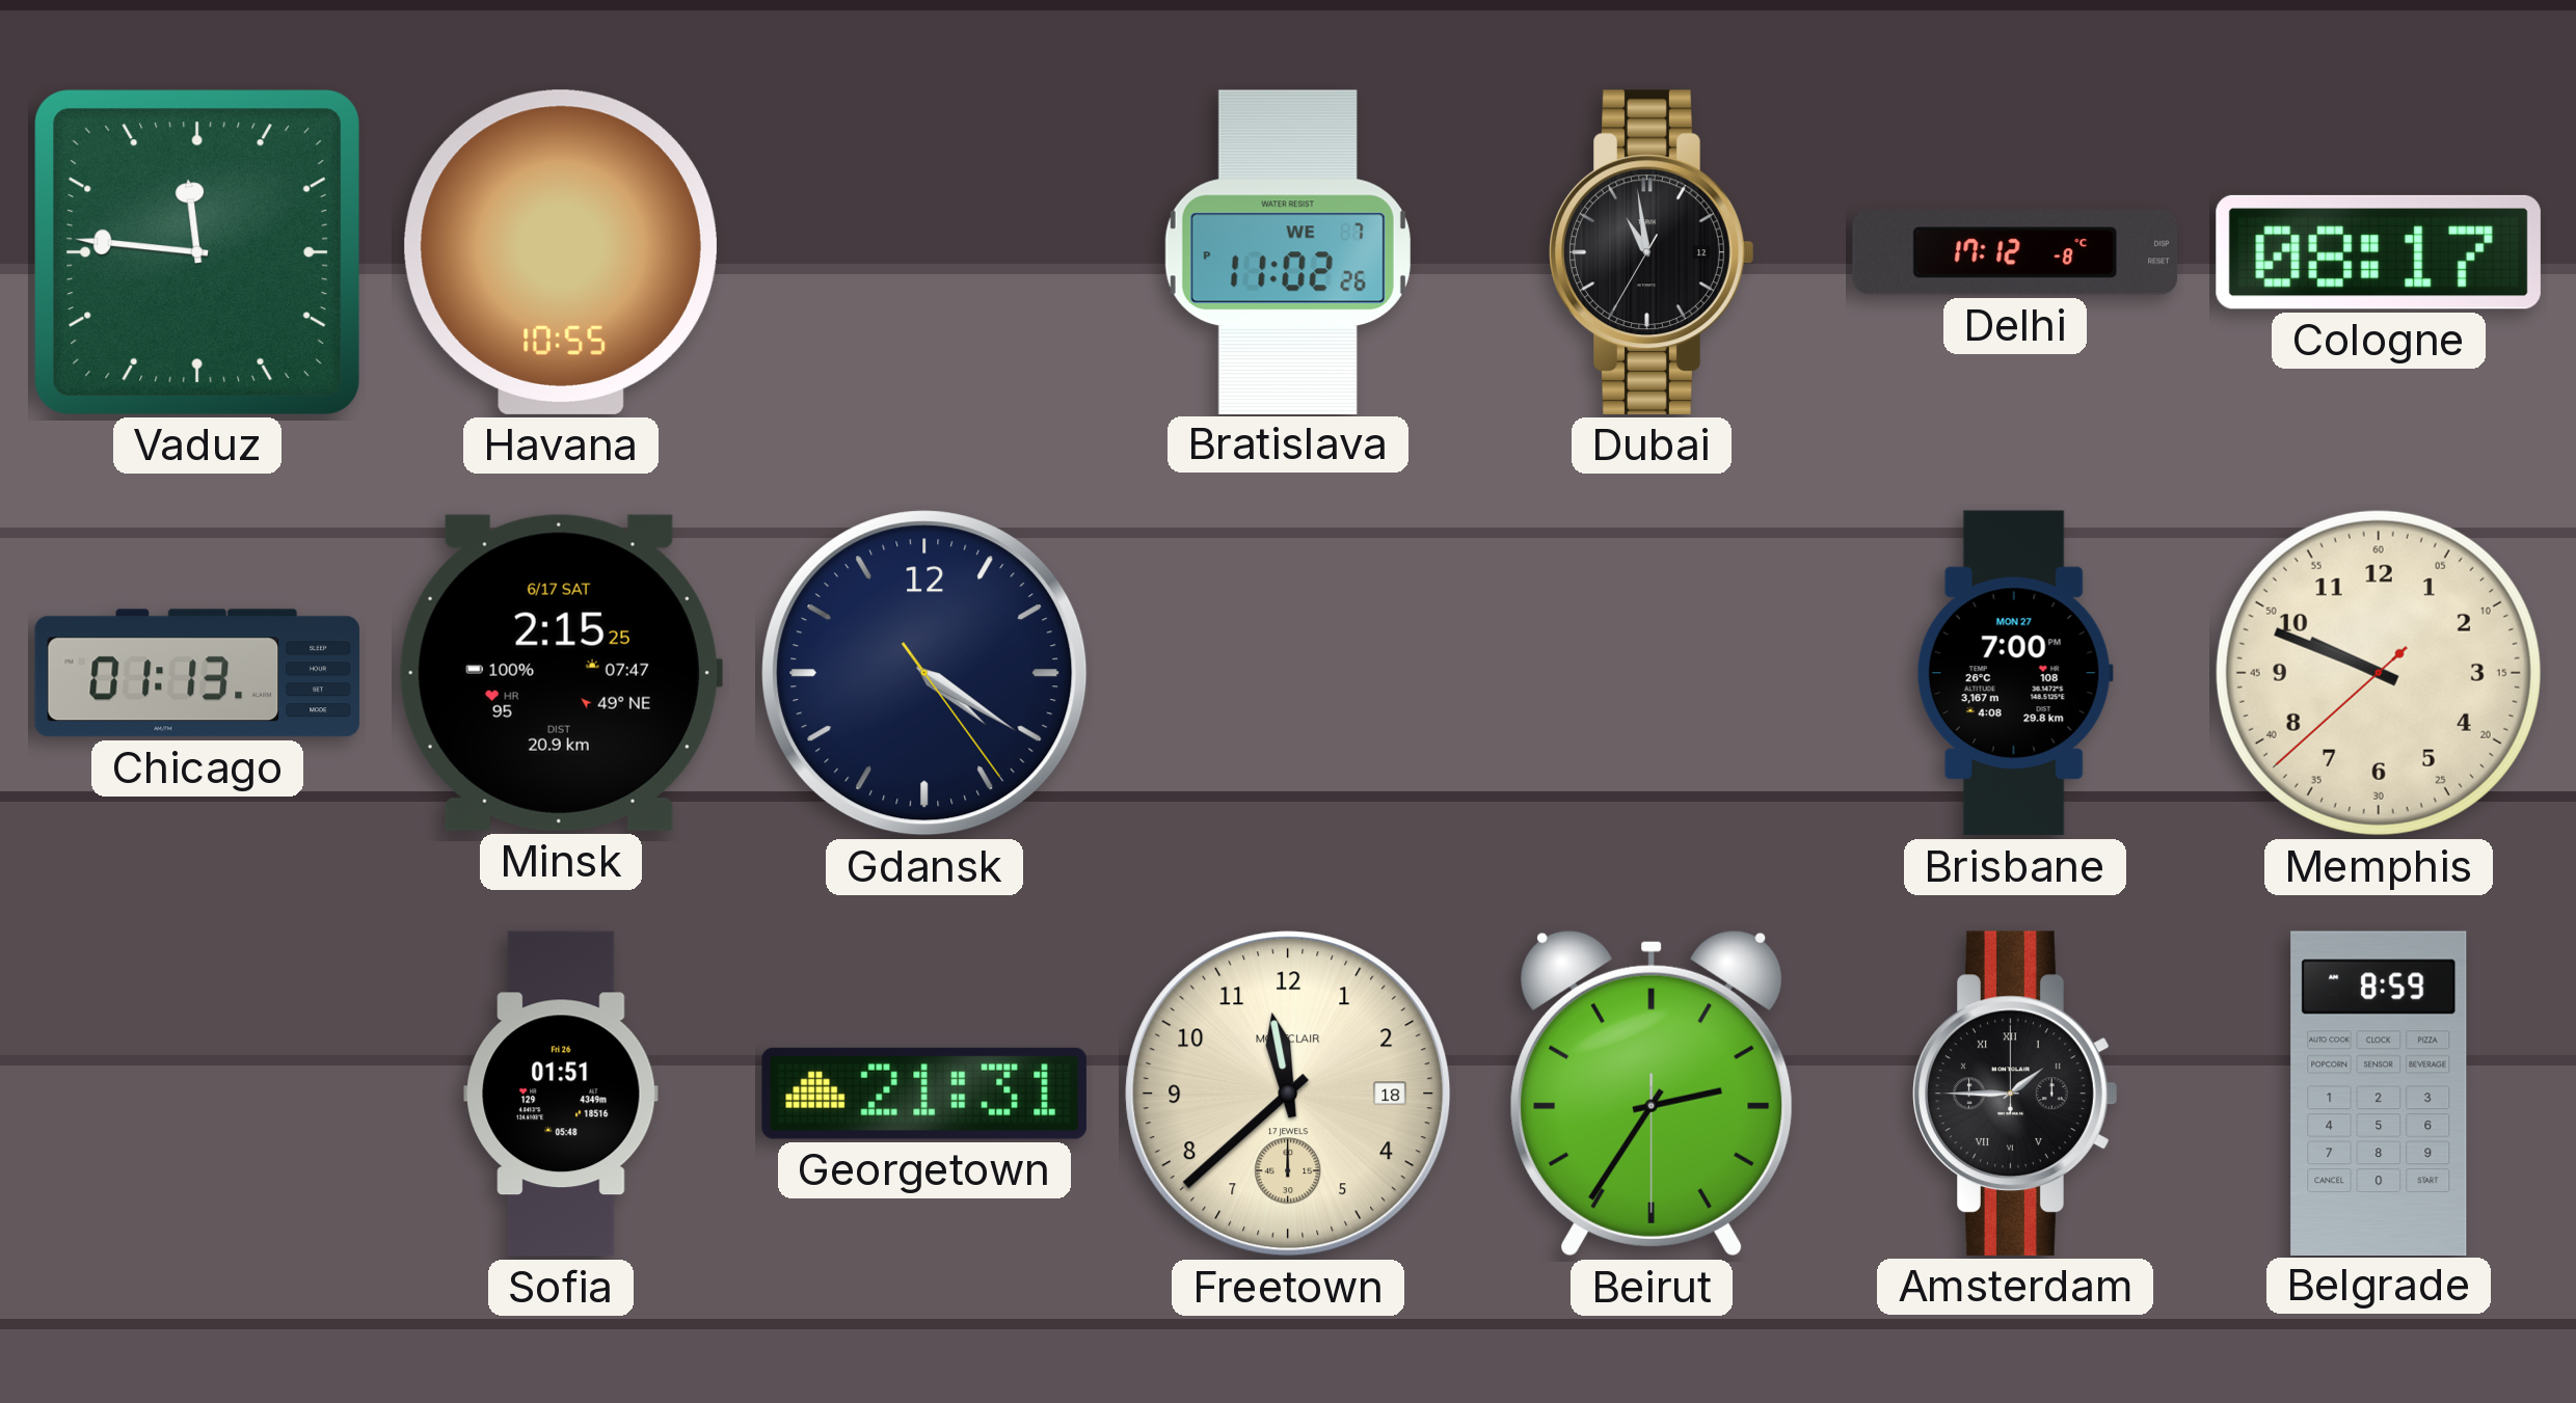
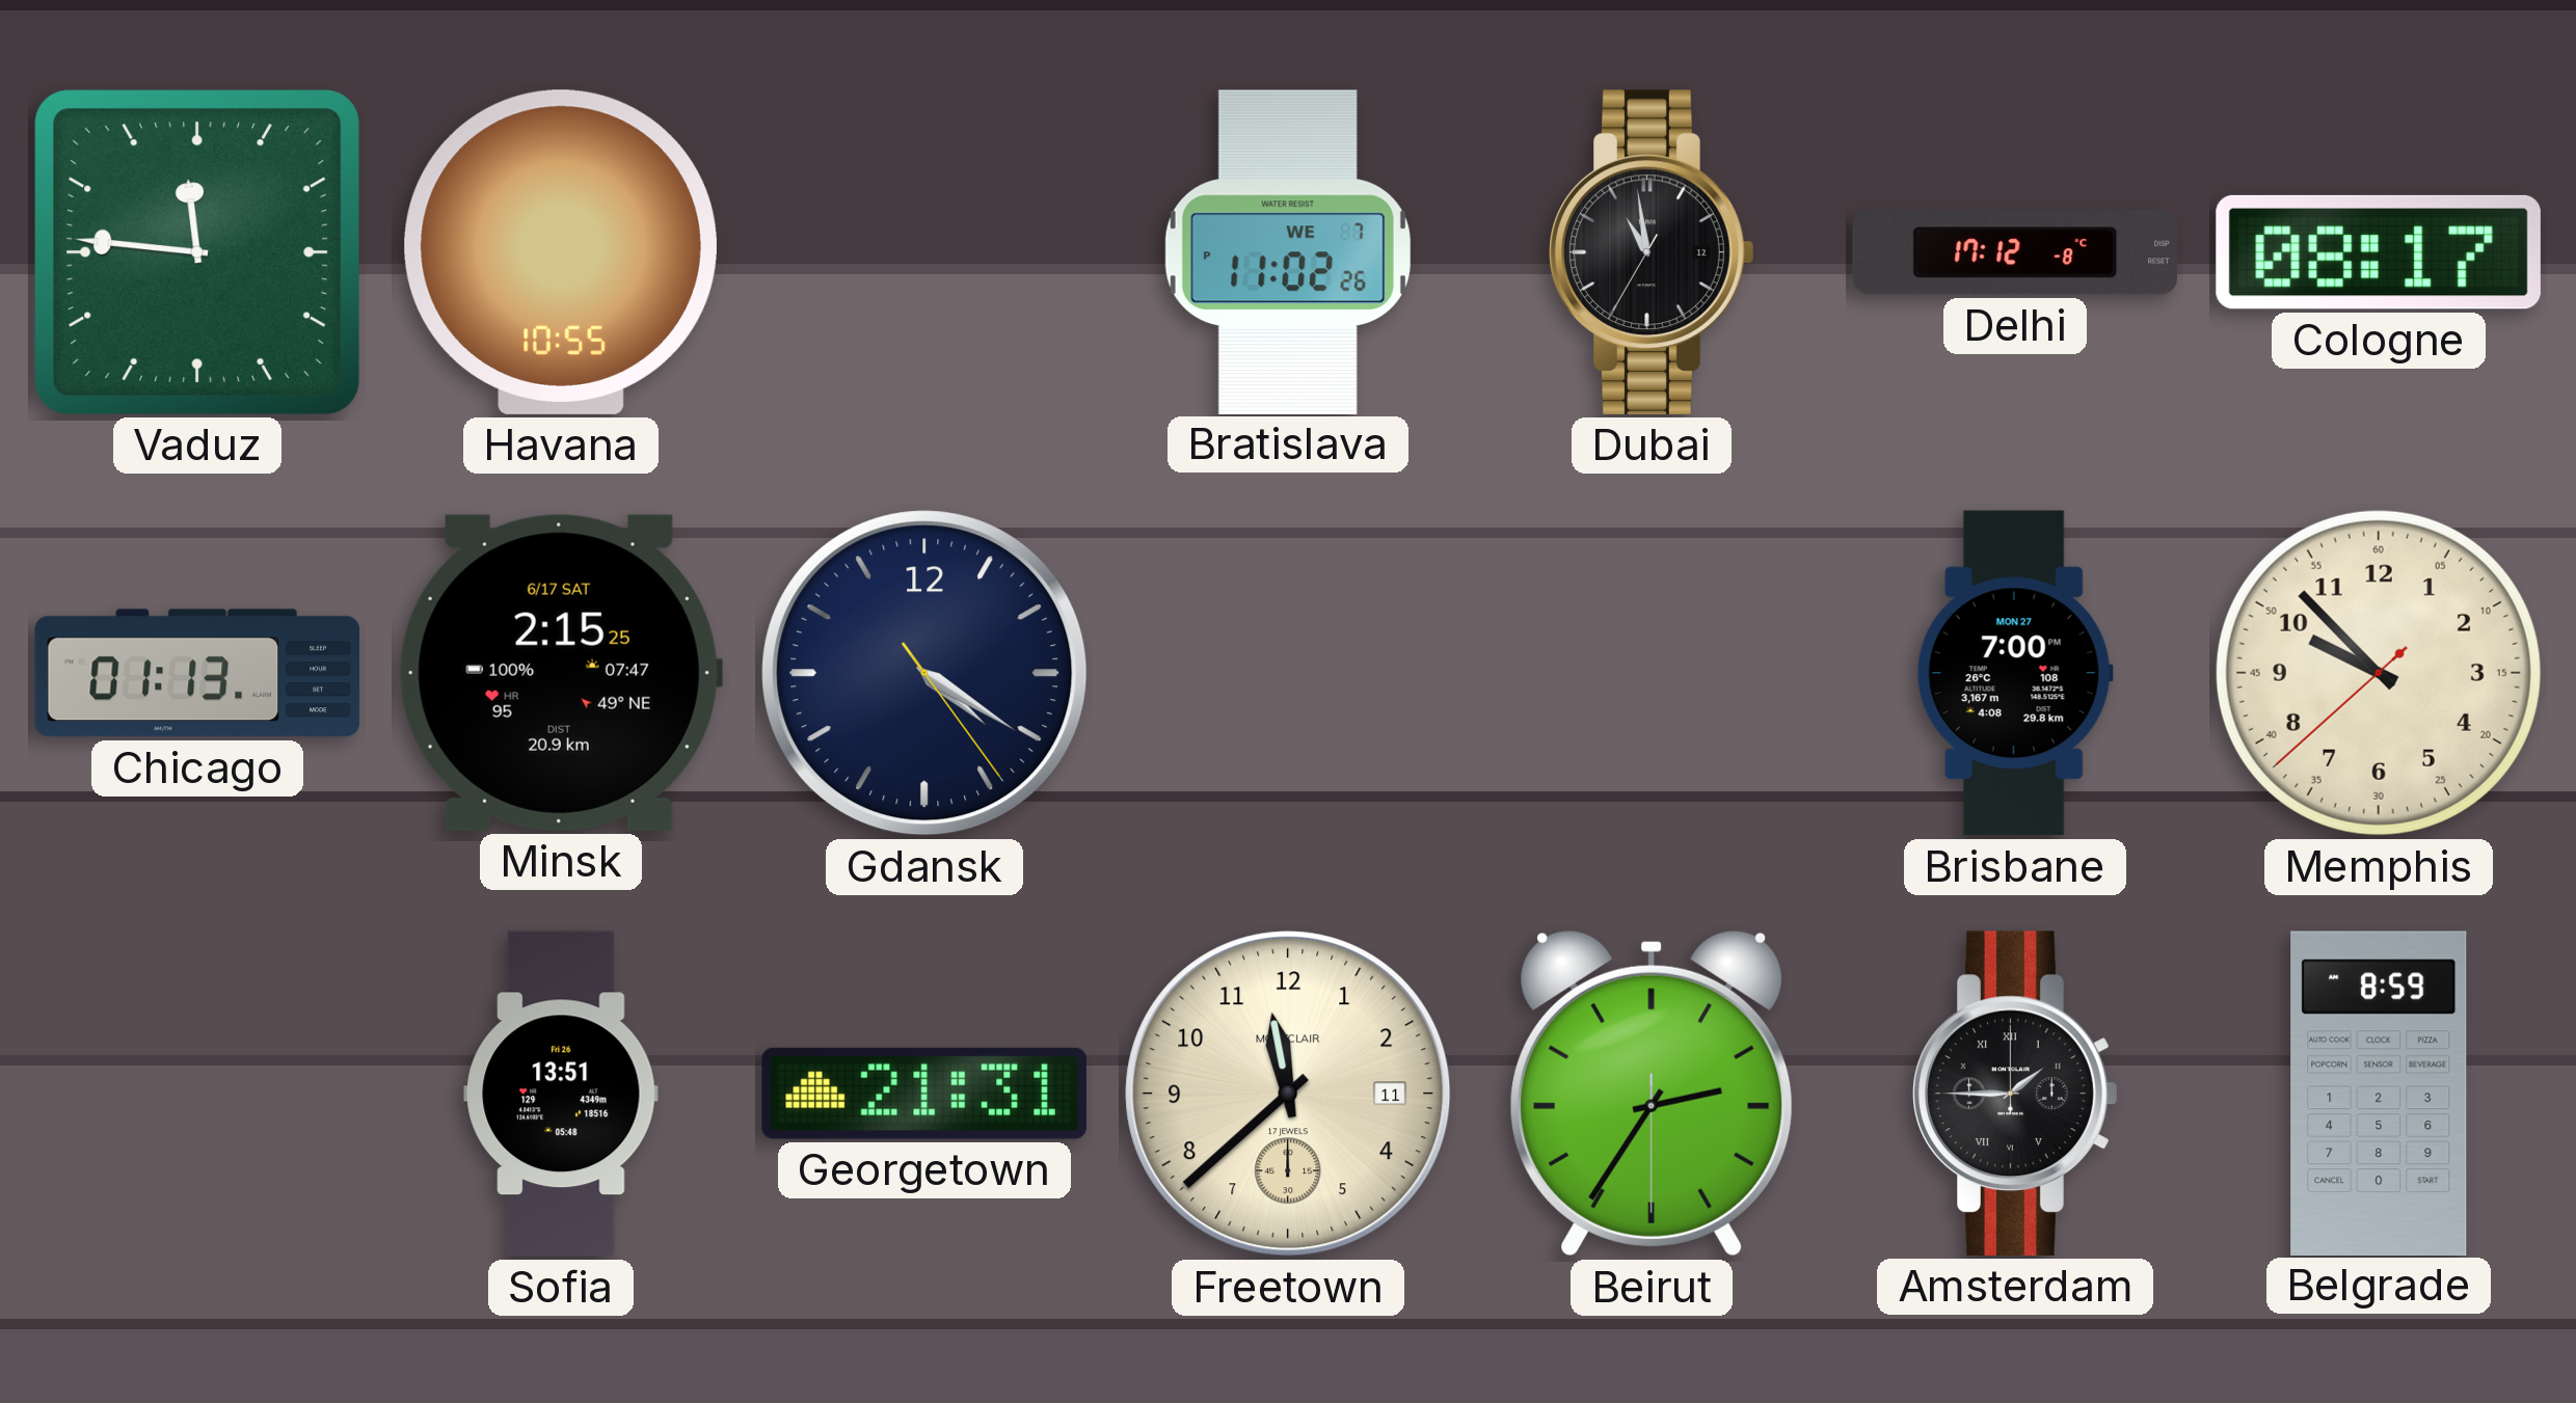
Memphis: 9:48 -> 9:52
Sofia: 01:51 -> 13:51
Freetown date: 18 -> 11
